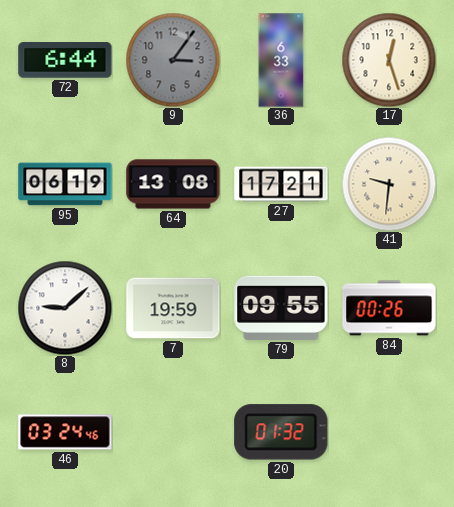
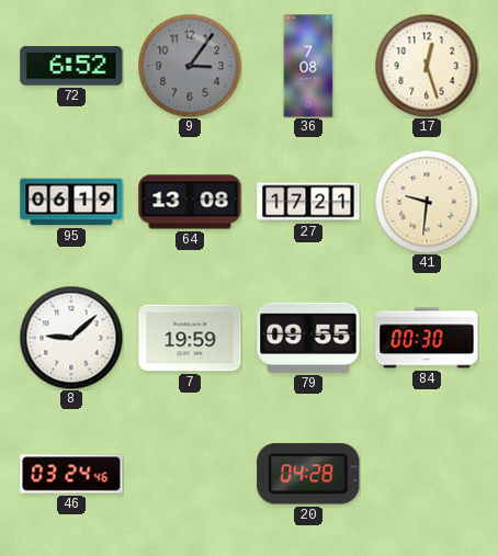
72: 6:44 -> 6:52
36: 6:33 -> 7:08
84: 00:26 -> 00:30
20: 01:32 -> 04:28
